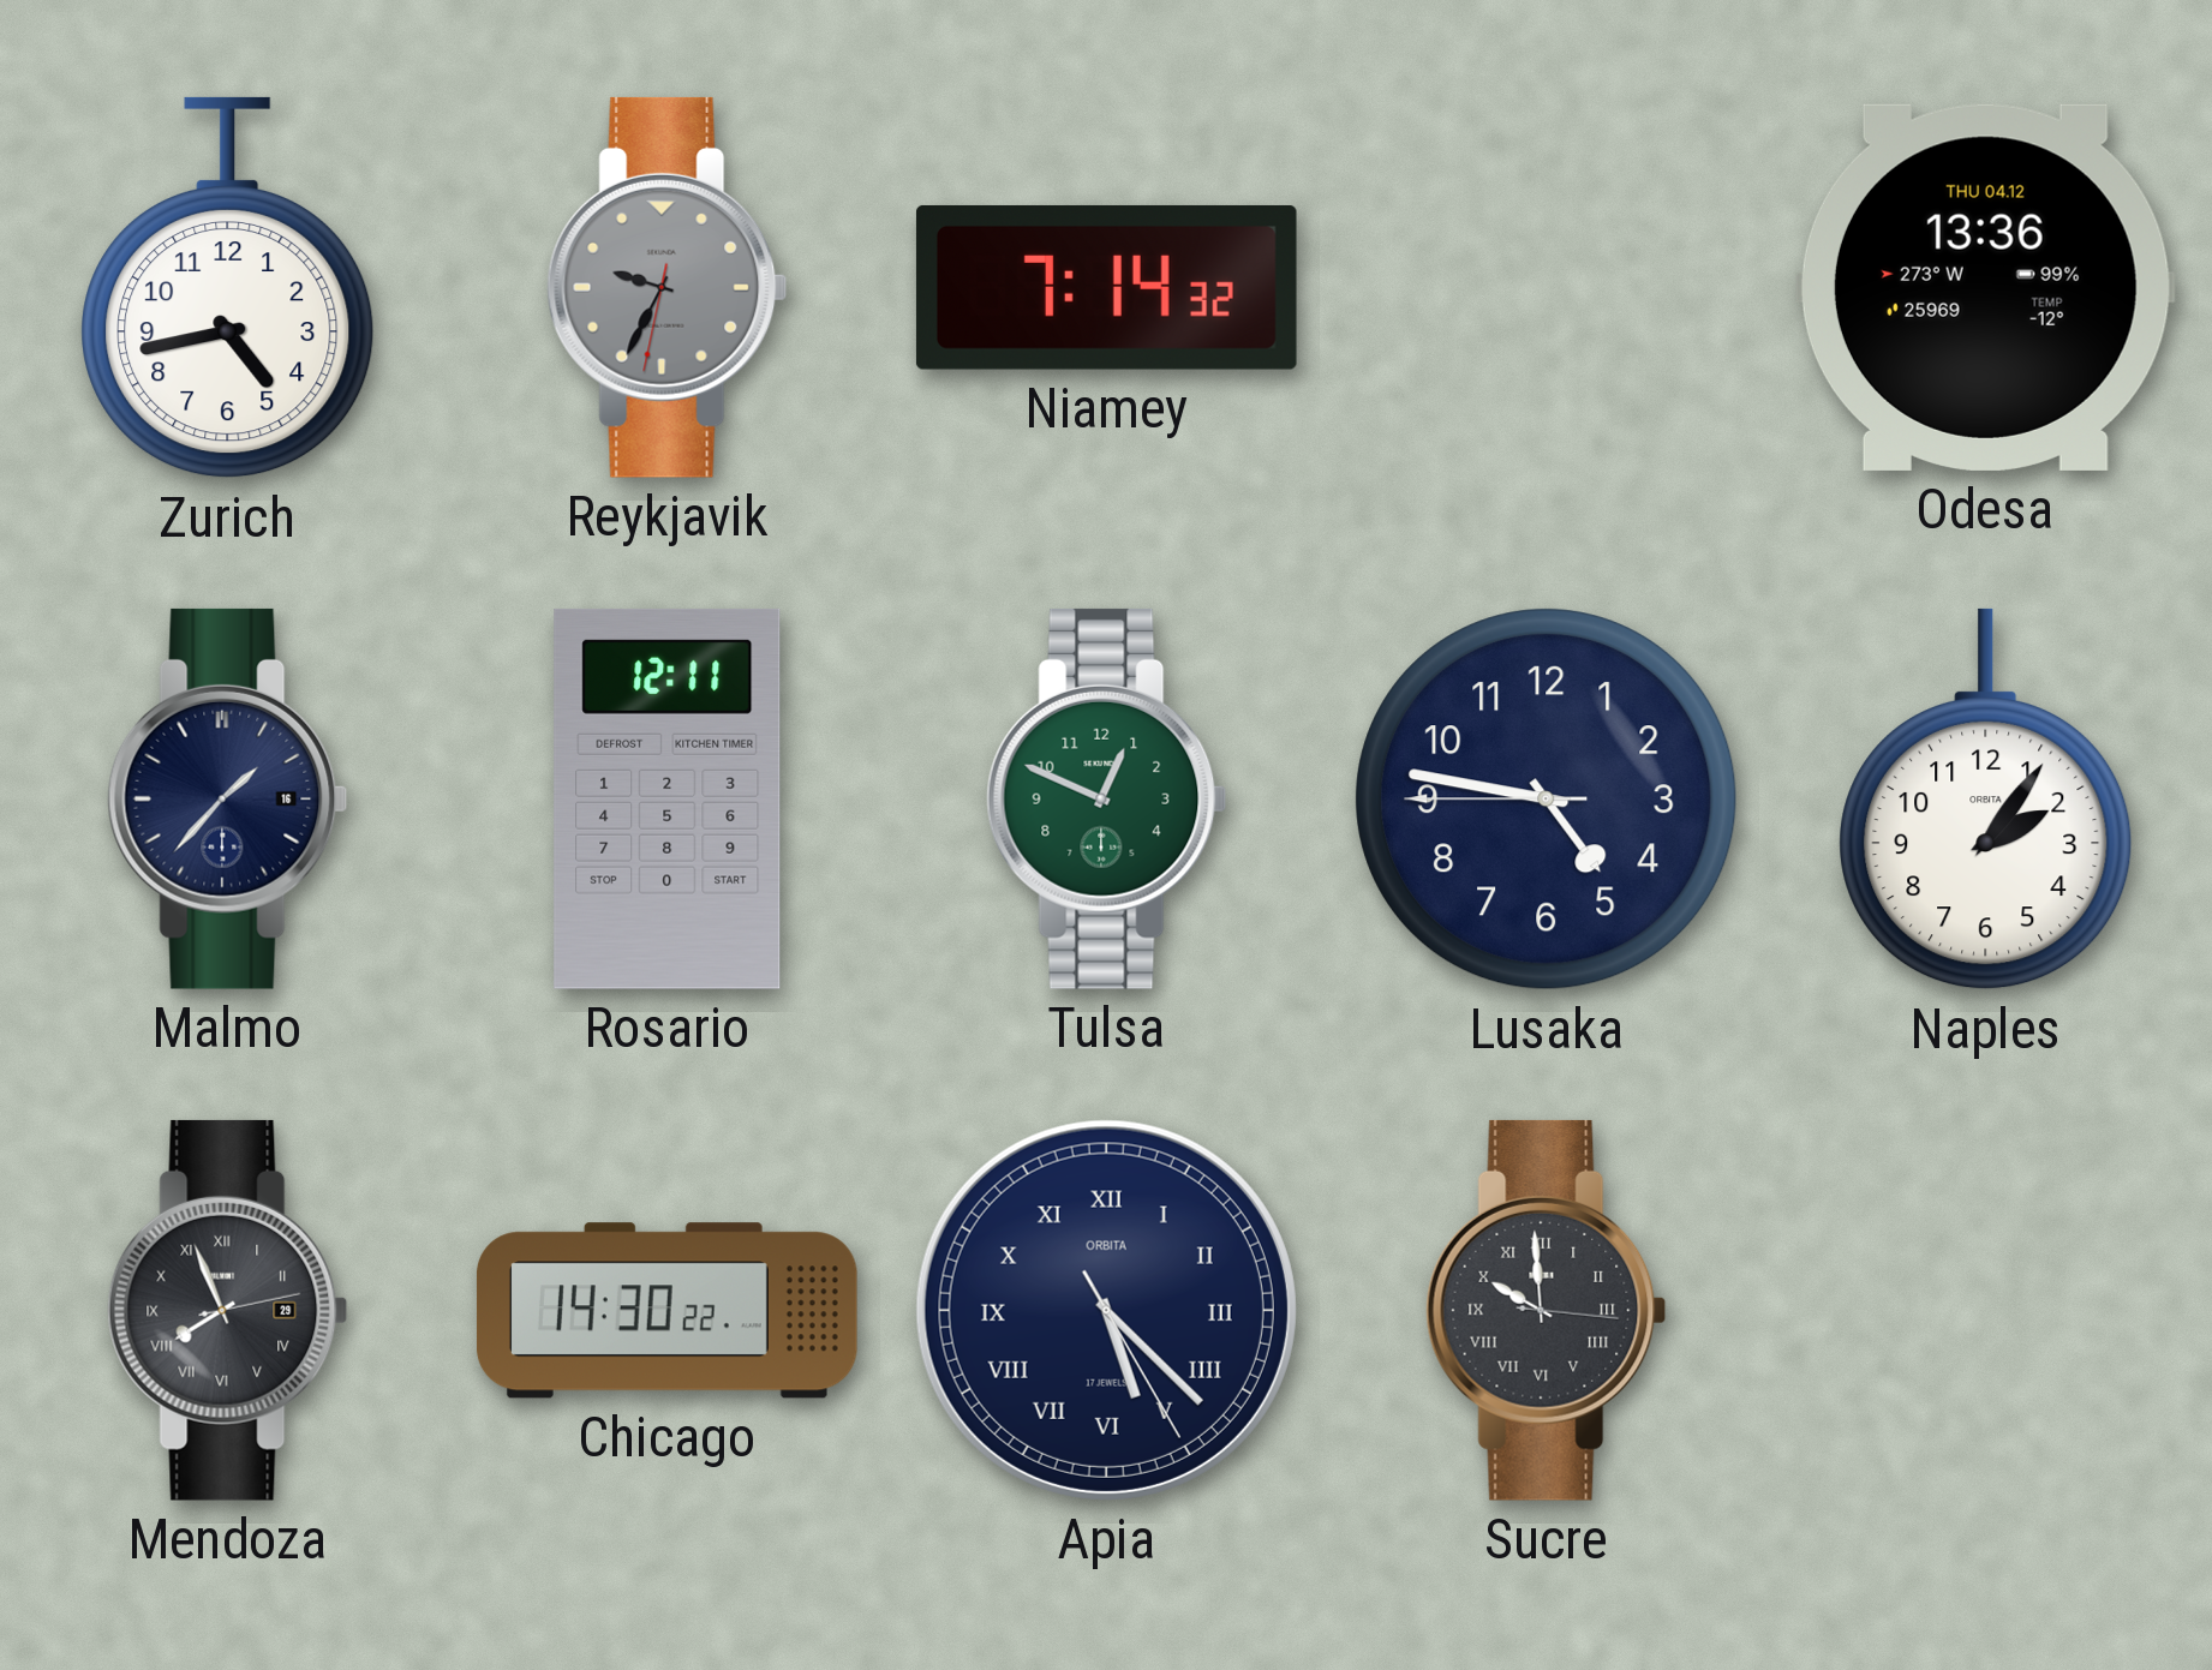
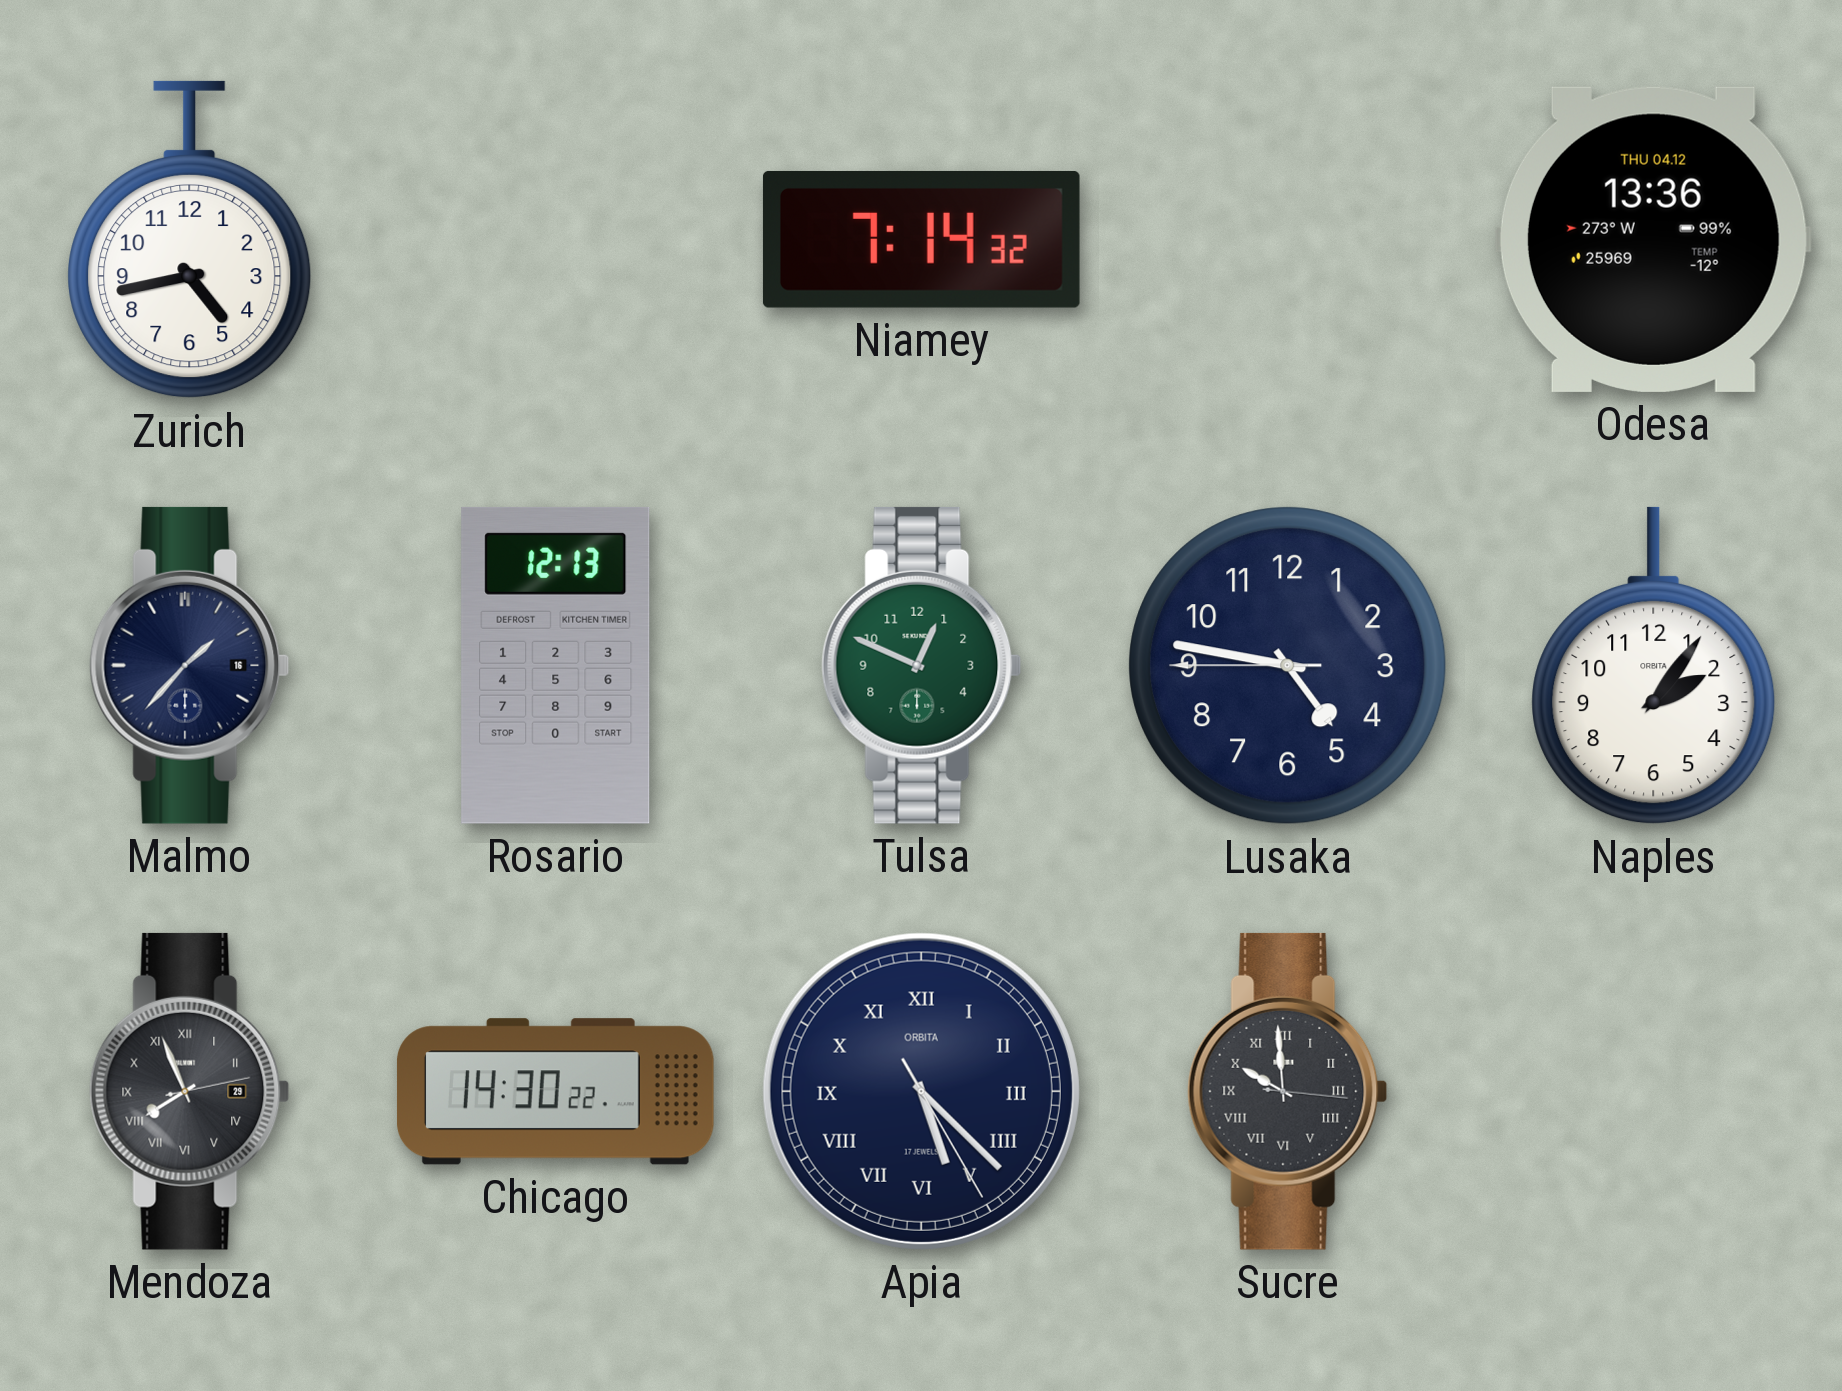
Reykjavik: 9:34 -> none
Rosario: 12:11 -> 12:13
